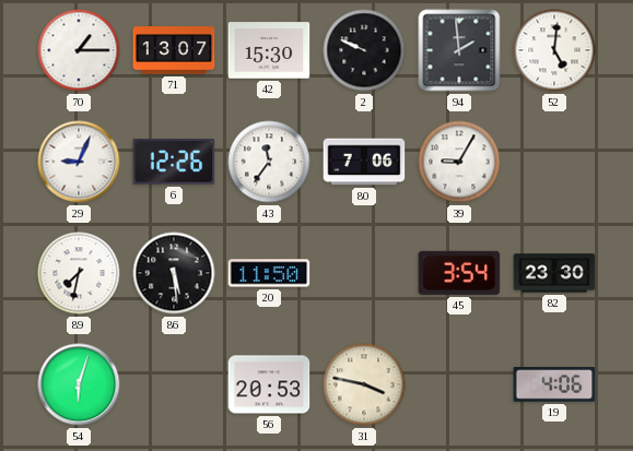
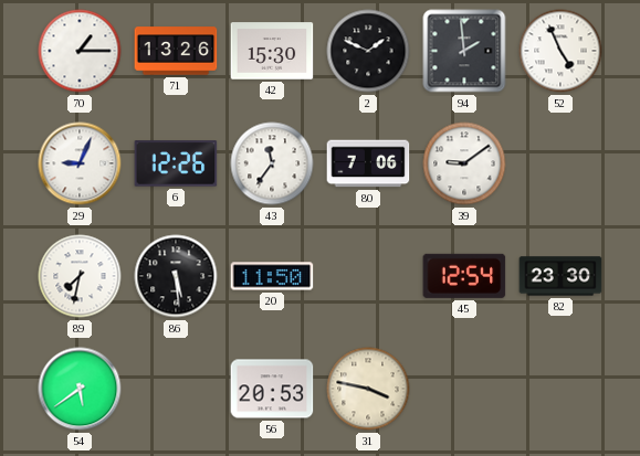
71: 13:07 -> 13:26
2: 9:49 -> 1:49
52: 5:01 -> 4:56
39: 9:05 -> 9:09
45: 3:54 -> 12:54
54: 6:03 -> 5:39
19: 4:06 -> none
